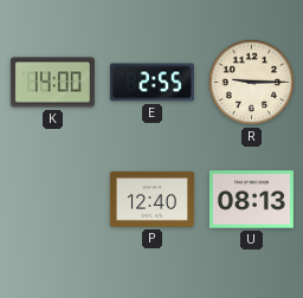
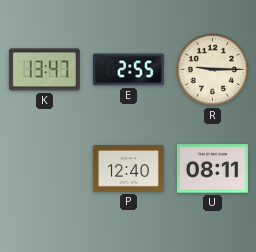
K: 14:00 -> 13:47
U: 08:13 -> 08:11
